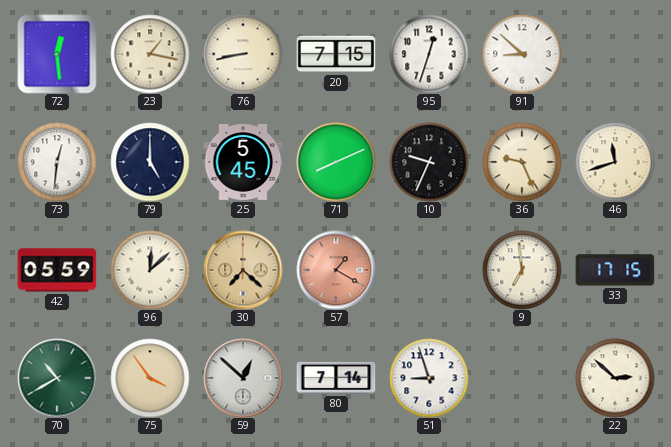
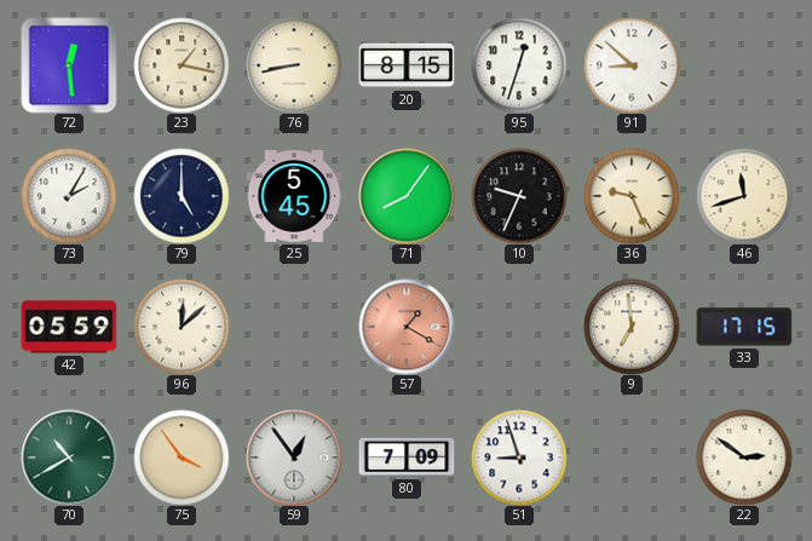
20: 7:15 -> 8:15
73: 12:31 -> 2:05
71: 8:11 -> 8:06
30: 7:22 -> none
59: 12:52 -> 12:54
80: 7:14 -> 7:09
22: 2:52 -> 2:51
